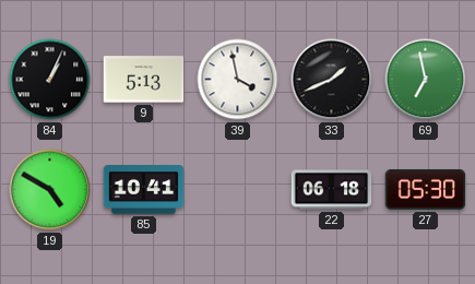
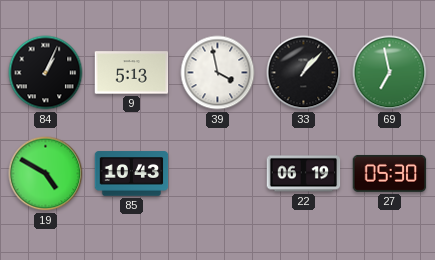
33: 1:41 -> 1:07
85: 10:41 -> 10:43
22: 06:18 -> 06:19
